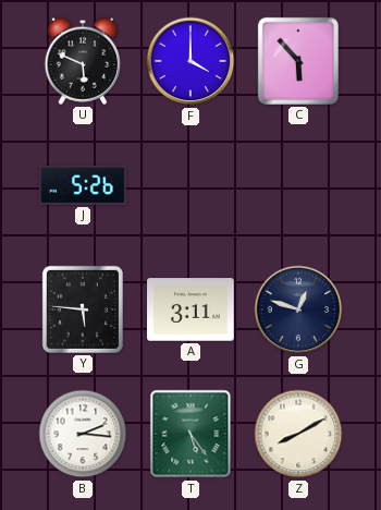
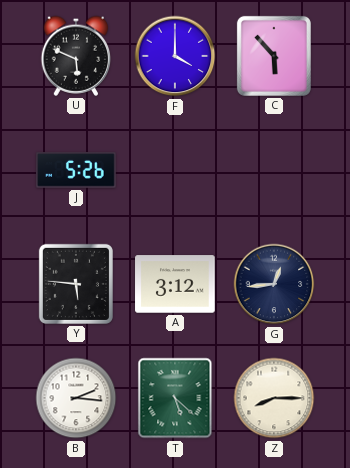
A: 3:11 -> 3:12
G: 12:48 -> 12:44
T: 5:24 -> 5:22
Z: 8:10 -> 8:15
